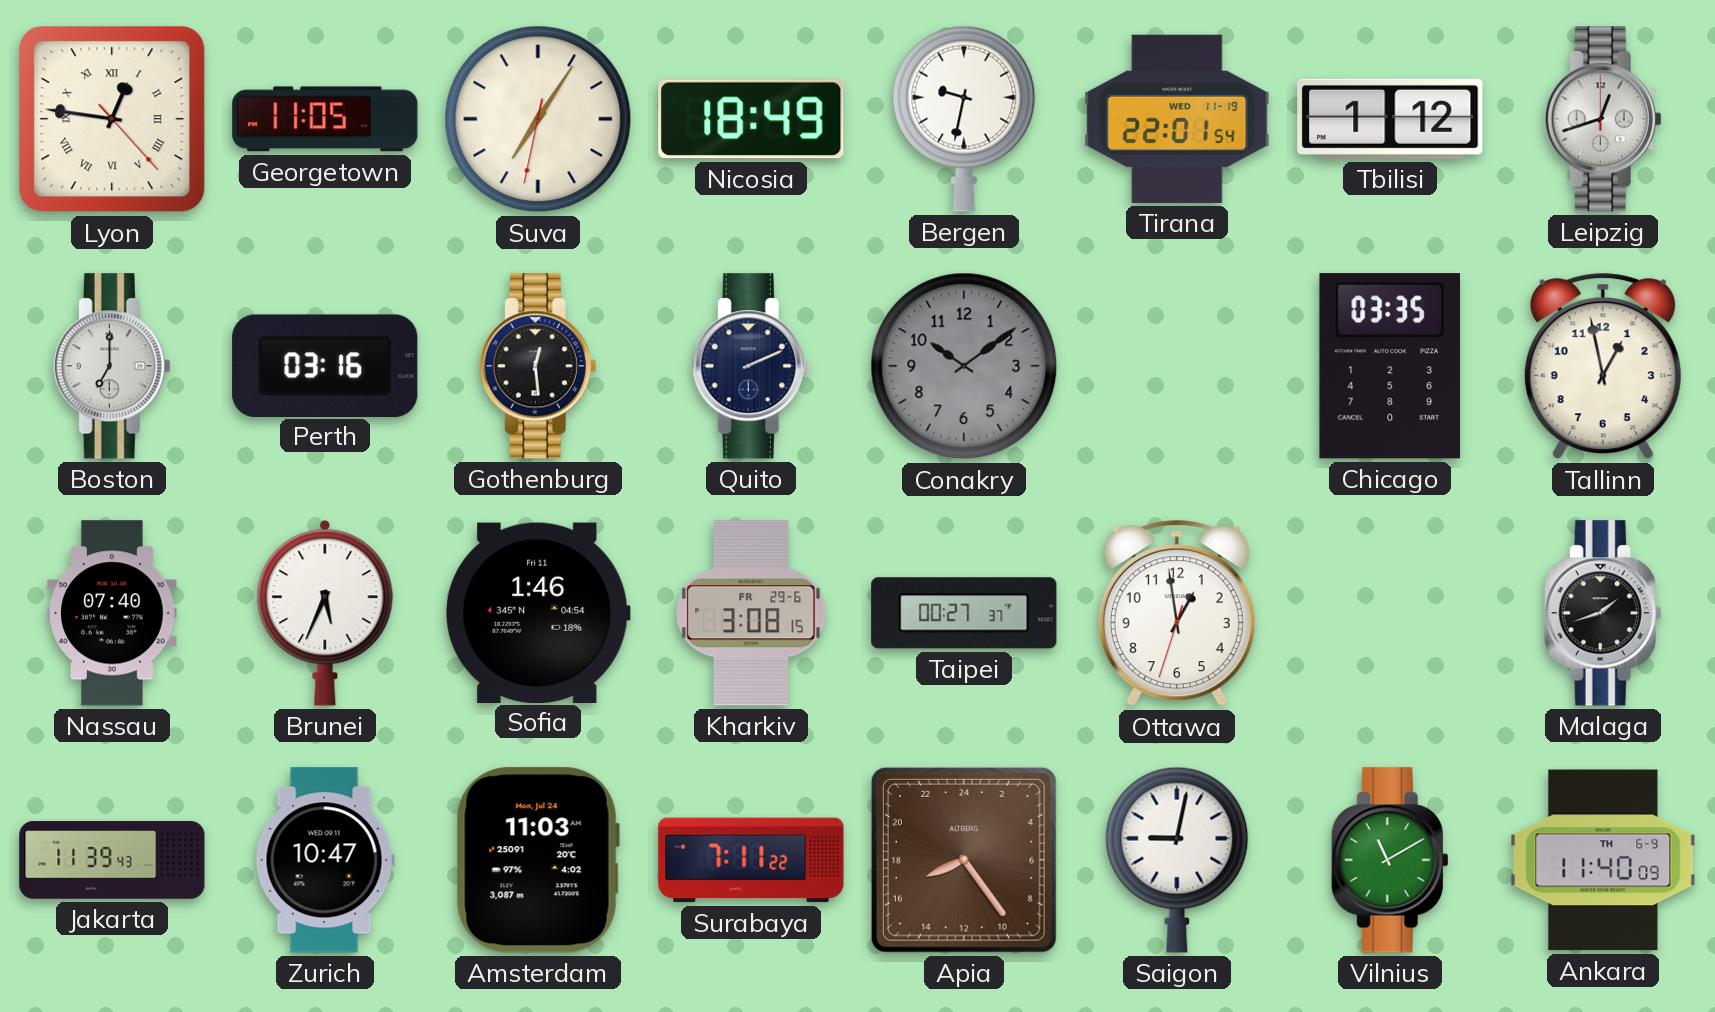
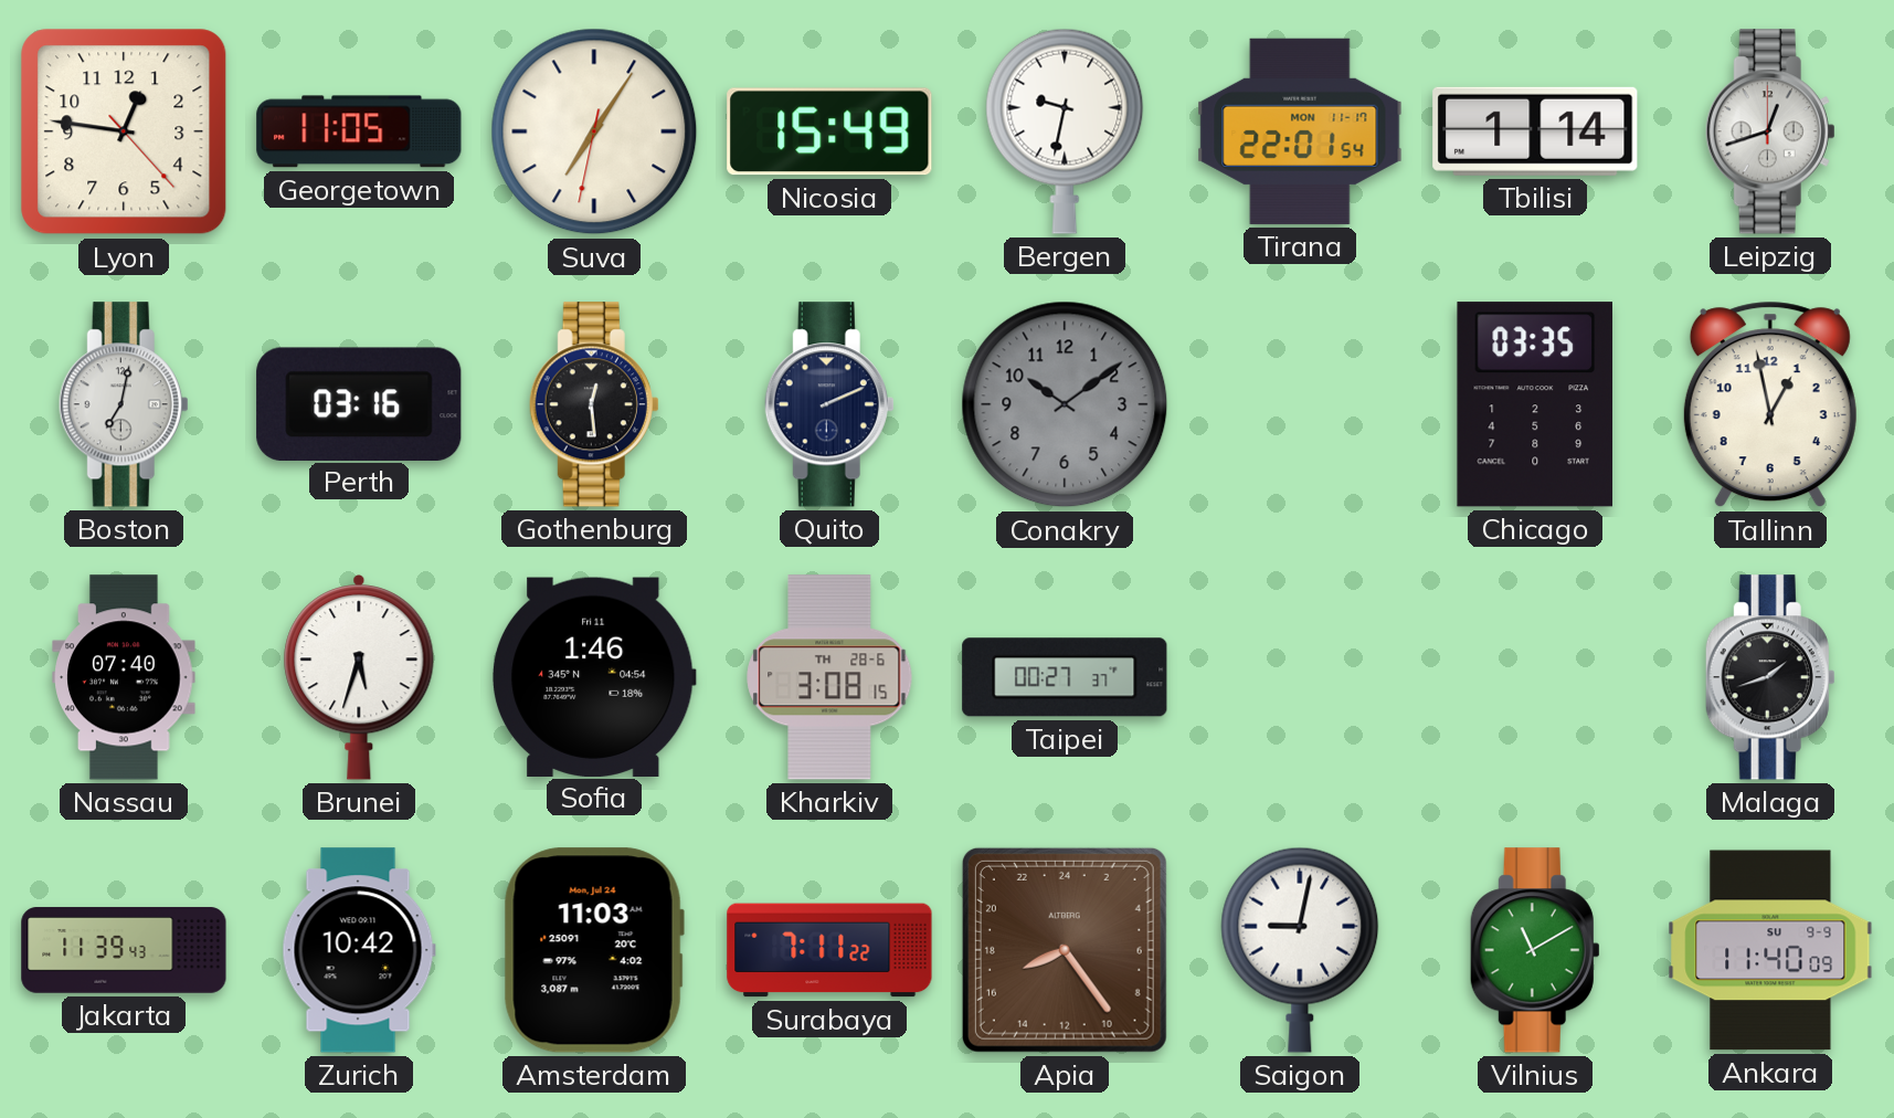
Lyon numerals: Roman -> Arabic
Nicosia: 18:49 -> 15:49
Tirana date: WED 11-19 -> MON 11-17
Tbilisi: 1:12 -> 1:14
Boston: 7:00 -> 7:02
Brunei: 5:34 -> 5:33
Kharkiv date: FR 29-6 -> TH 28-6
Ottawa: 12:58 -> none
Zurich: 10:47 -> 10:42
Ankara date: TH 6-9 -> SU 9-9
